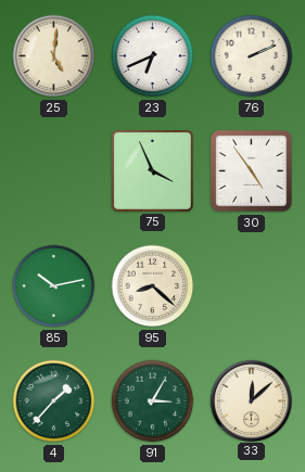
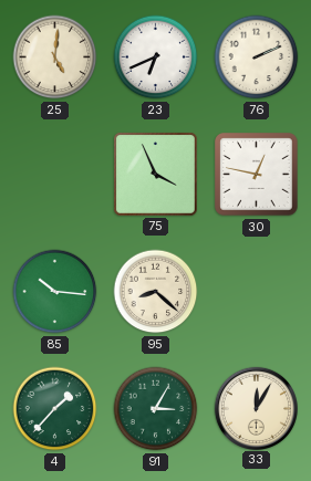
30: 4:54 -> 12:47
85: 10:13 -> 10:16
33: 12:08 -> 12:05
